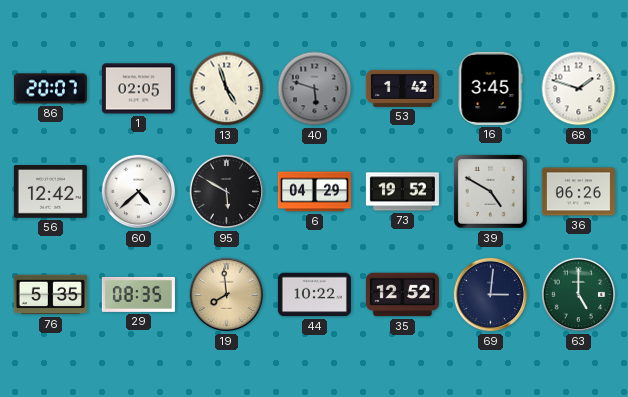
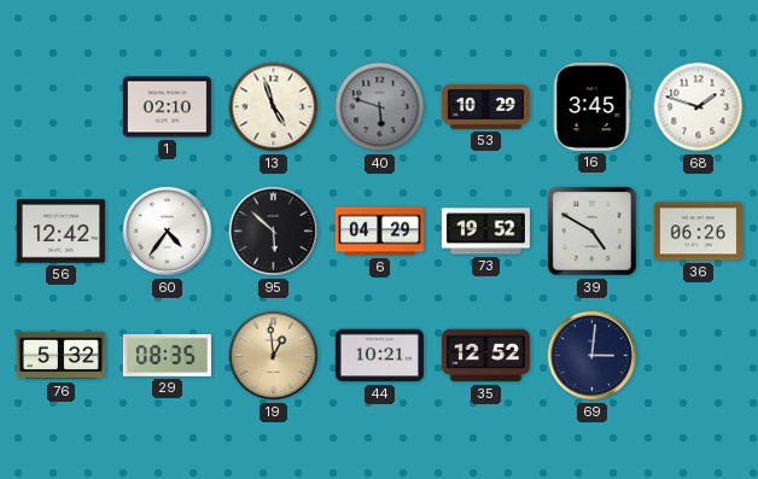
86: 20:07 -> none
1: 02:05 -> 02:10
53: 1:42 -> 10:29
60: 4:38 -> 4:36
95: 5:50 -> 5:52
76: 5:35 -> 5:32
19: 7:59 -> 12:59
44: 10:22 -> 10:21
63: 5:00 -> none
